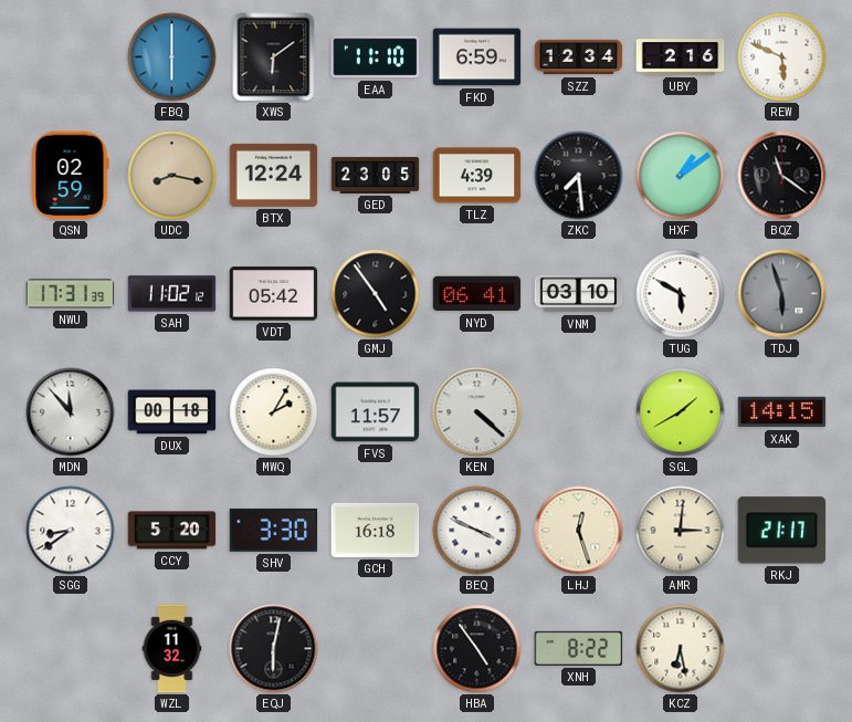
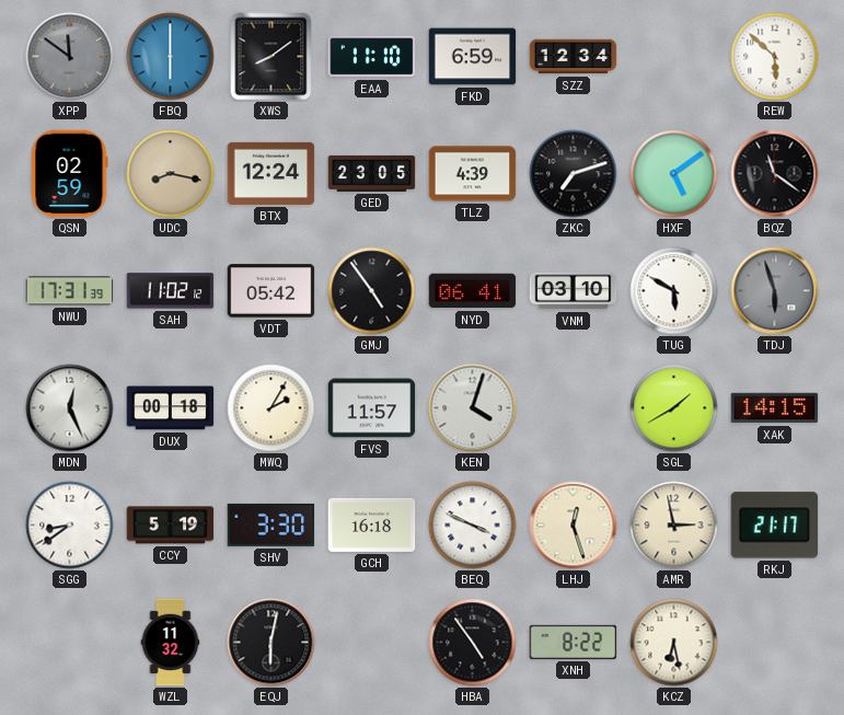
XPP: none -> 11:51
XWS: 6:09 -> 8:09
UBY: 2:16 -> none
REW: 5:49 -> 5:52
ZKC: 7:29 -> 7:12
HXF: 1:09 -> 5:09
MDN: 11:53 -> 12:26
KEN: 4:22 -> 4:03
CCY: 5:20 -> 5:19
AMR: 3:01 -> 2:58
